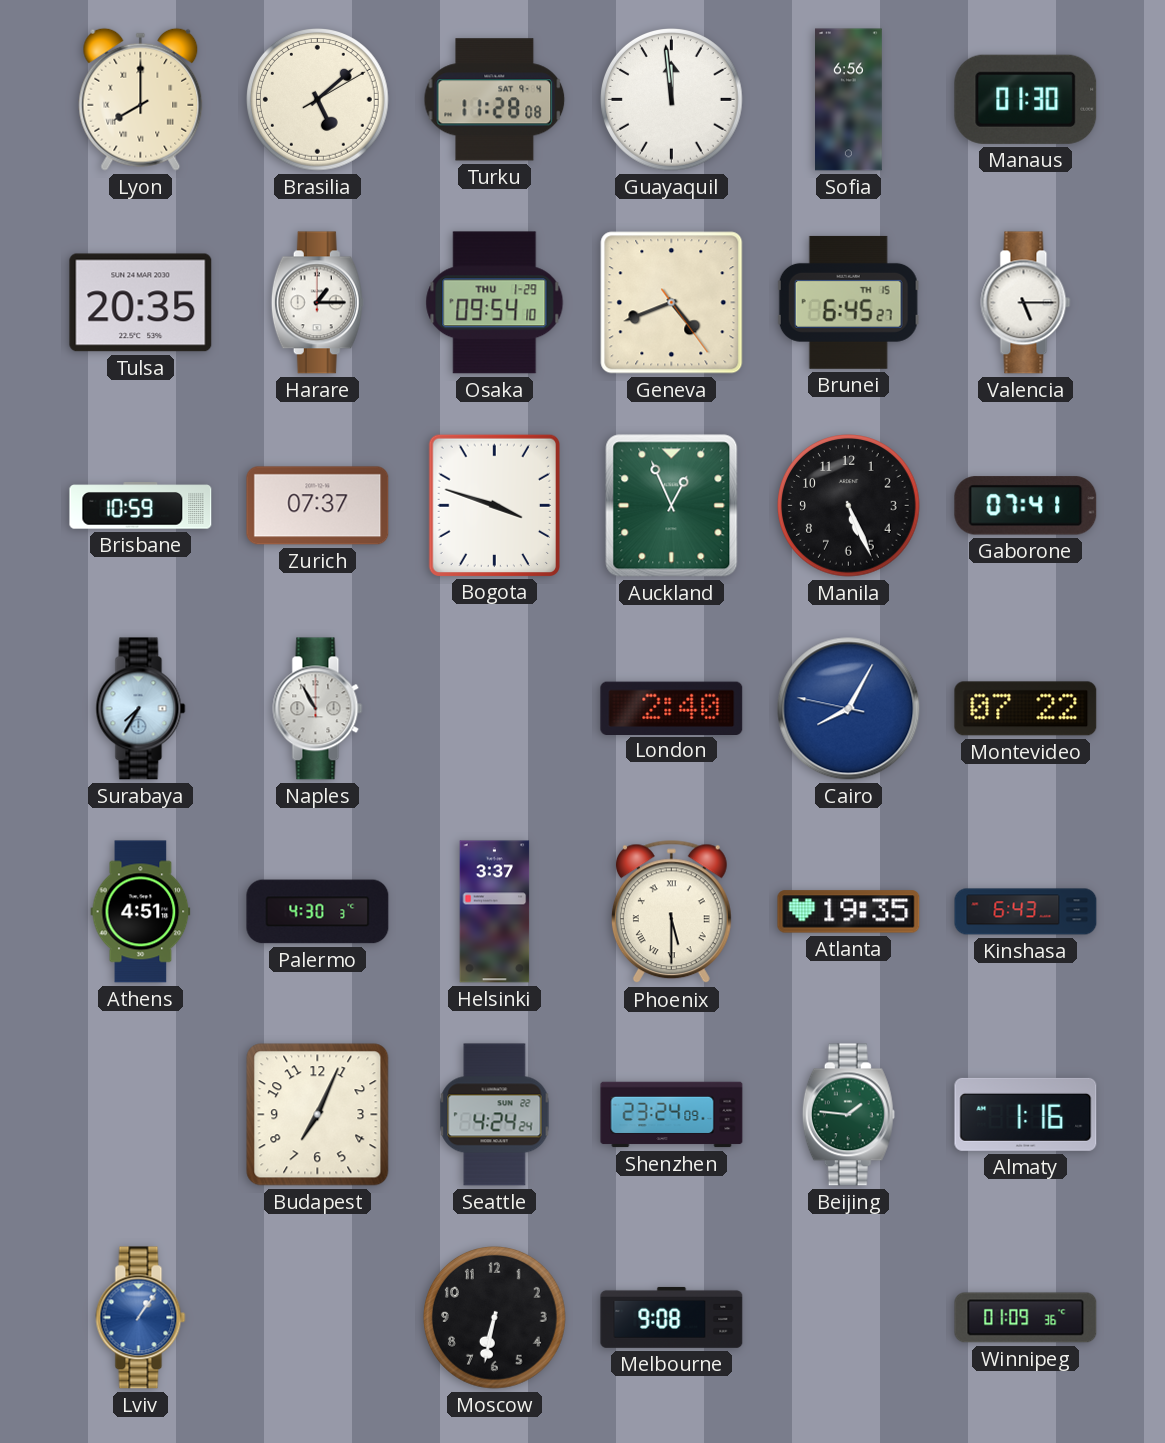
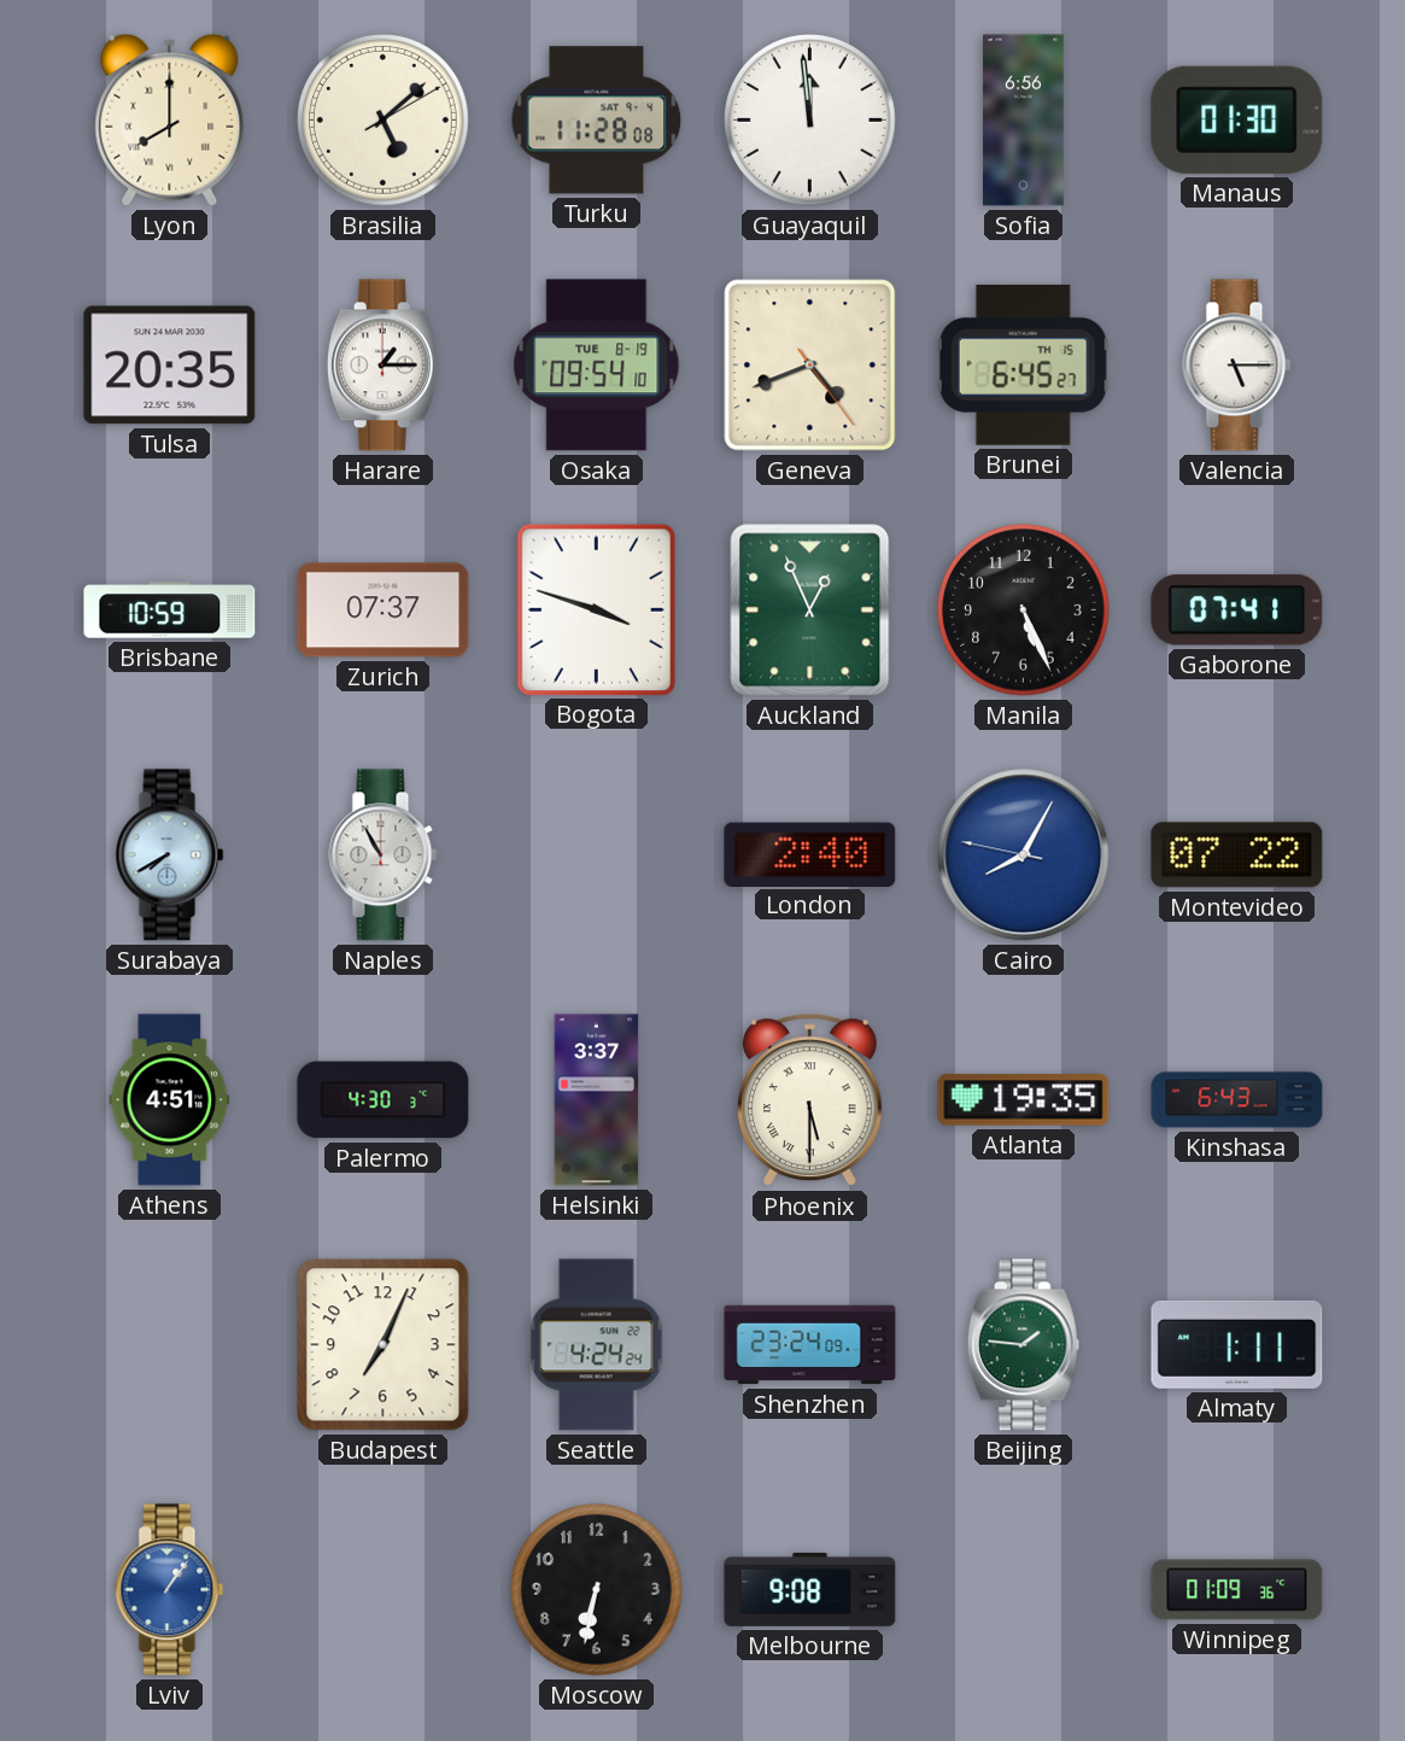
Osaka date: THU 1-29 -> TUE 8-19
Surabaya: 7:35 -> 7:40
Almaty: 1:16 -> 1:11
